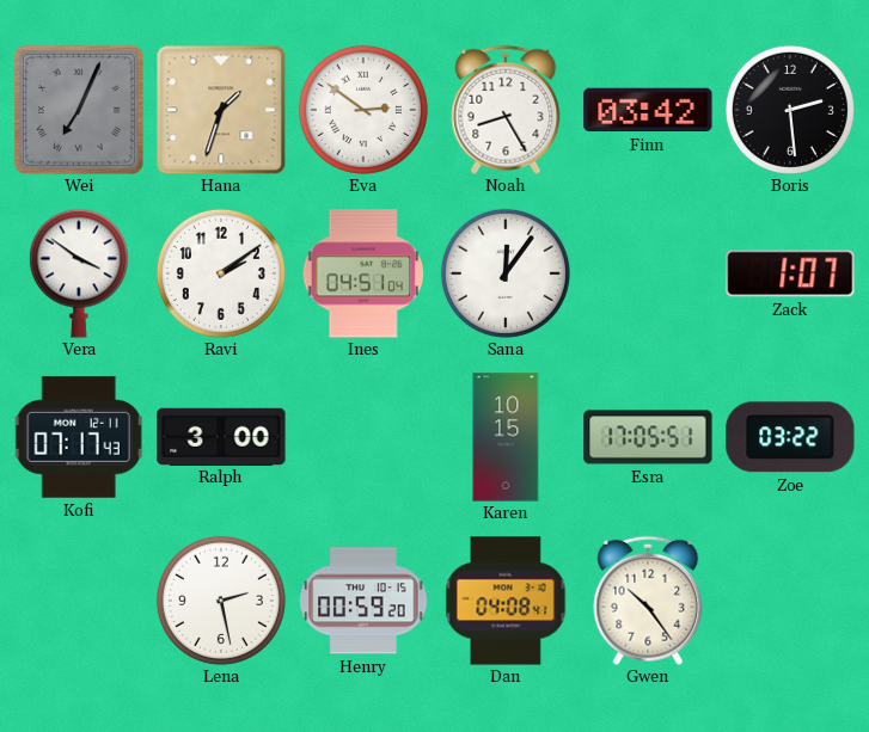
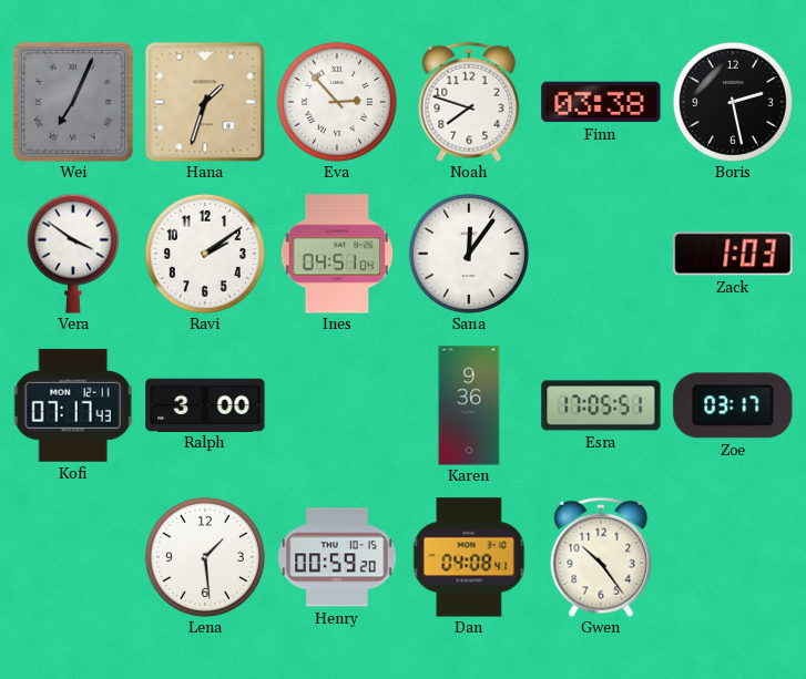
Eva: 2:51 -> 2:53
Noah: 8:25 -> 7:48
Finn: 03:42 -> 03:38
Boris: 2:29 -> 2:28
Zack: 1:07 -> 1:03
Karen: 10:15 -> 9:36
Zoe: 03:22 -> 03:17
Lena: 2:28 -> 1:29
